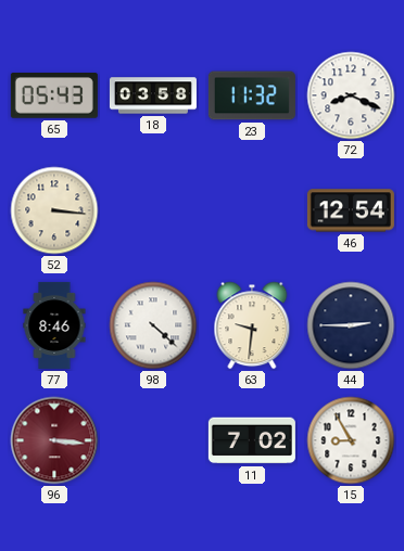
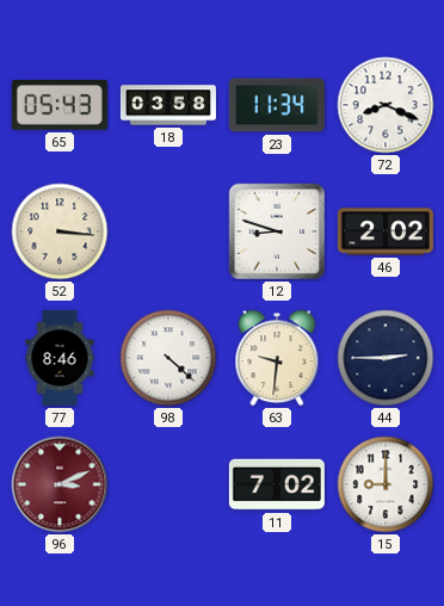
23: 11:32 -> 11:34
12: none -> 8:48
46: 12:54 -> 2:02
96: 3:16 -> 3:11
15: 8:55 -> 9:00
